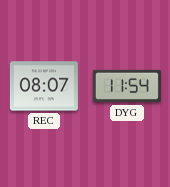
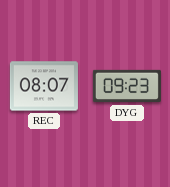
DYG: 11:54 -> 09:23
